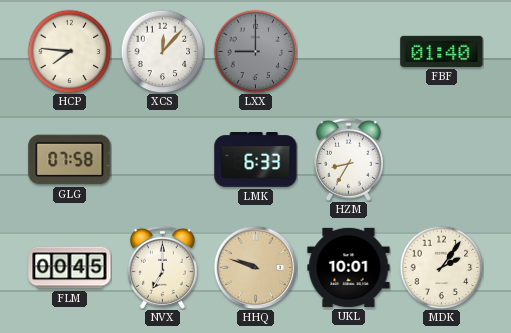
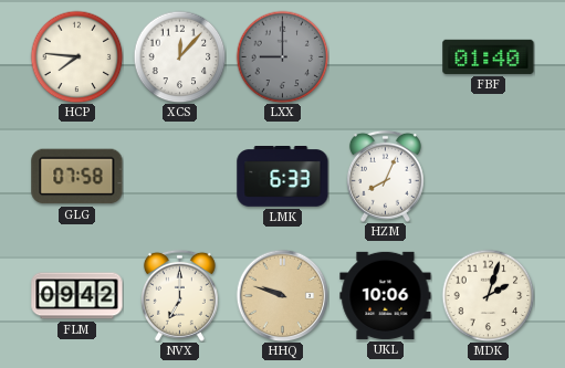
HZM: 8:35 -> 8:04
FLM: 00:45 -> 09:42
UKL: 10:01 -> 10:06
MDK: 2:06 -> 2:03
